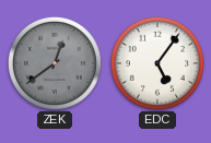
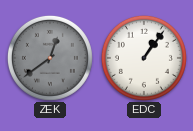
EDC: 5:06 -> 1:06
